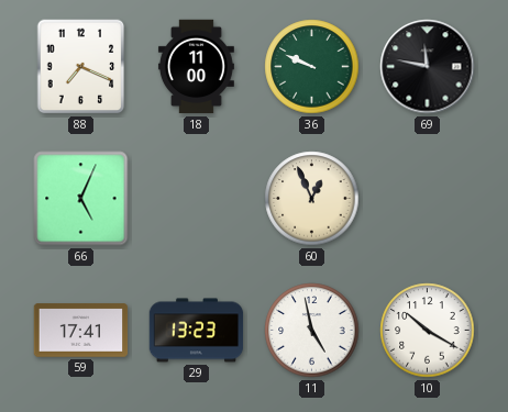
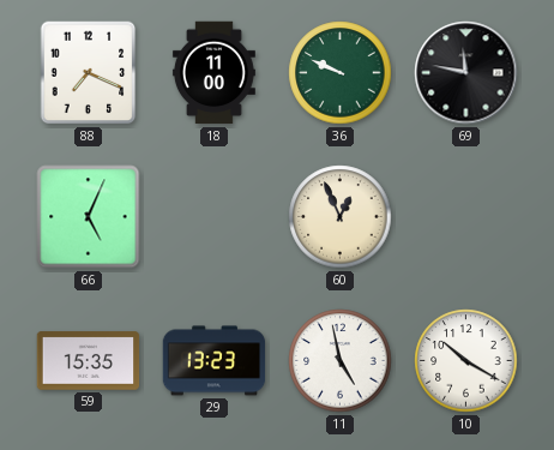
59: 17:41 -> 15:35
